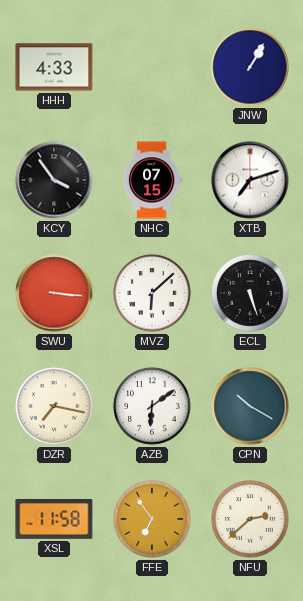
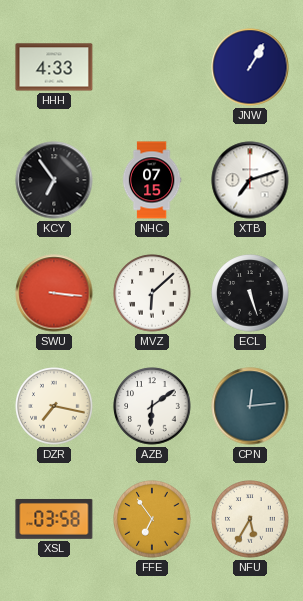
KCY: 3:54 -> 6:54
CPN: 10:20 -> 12:14
XSL: 11:58 -> 03:58
NFU: 2:38 -> 5:35
